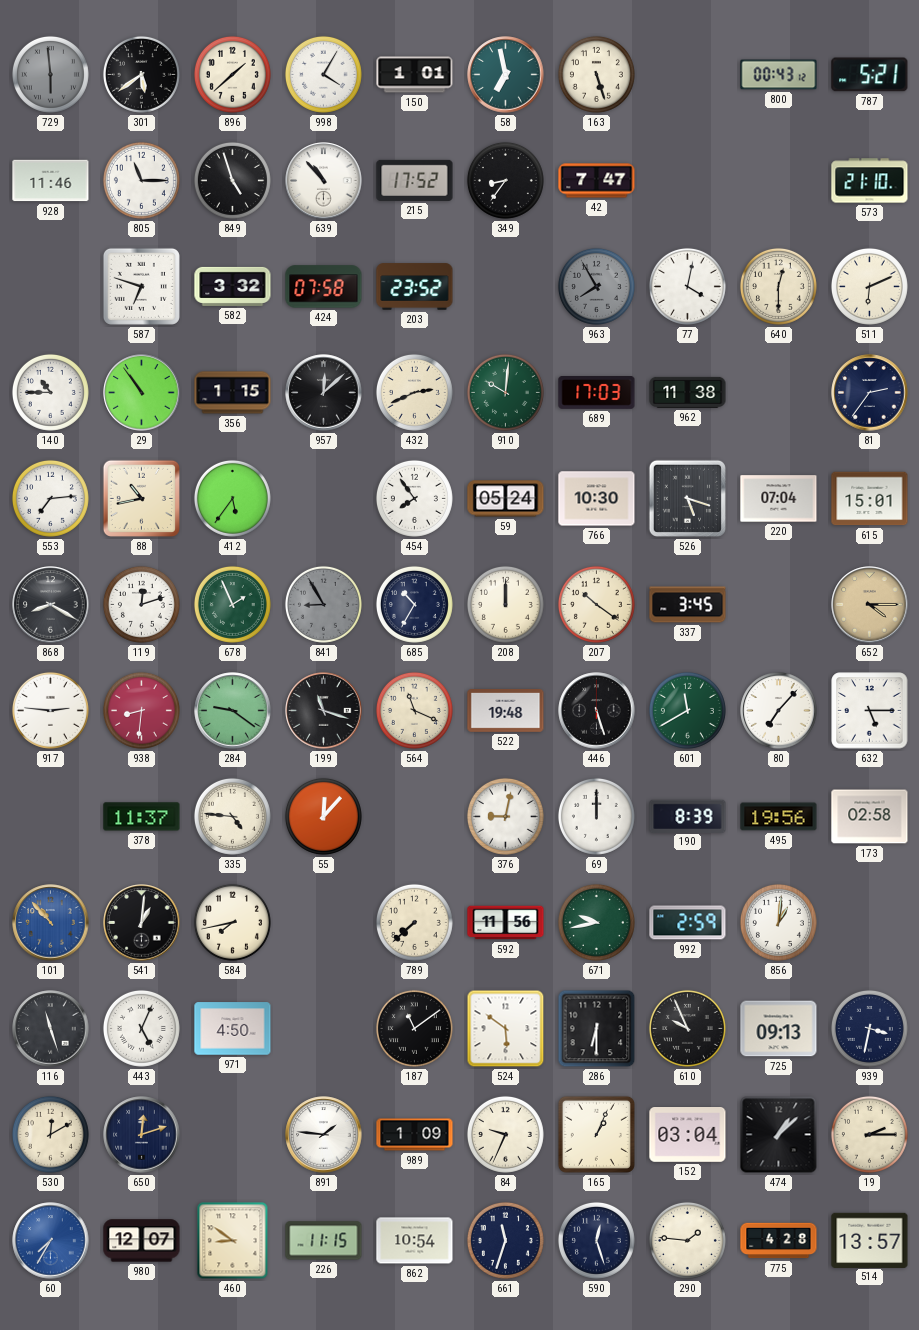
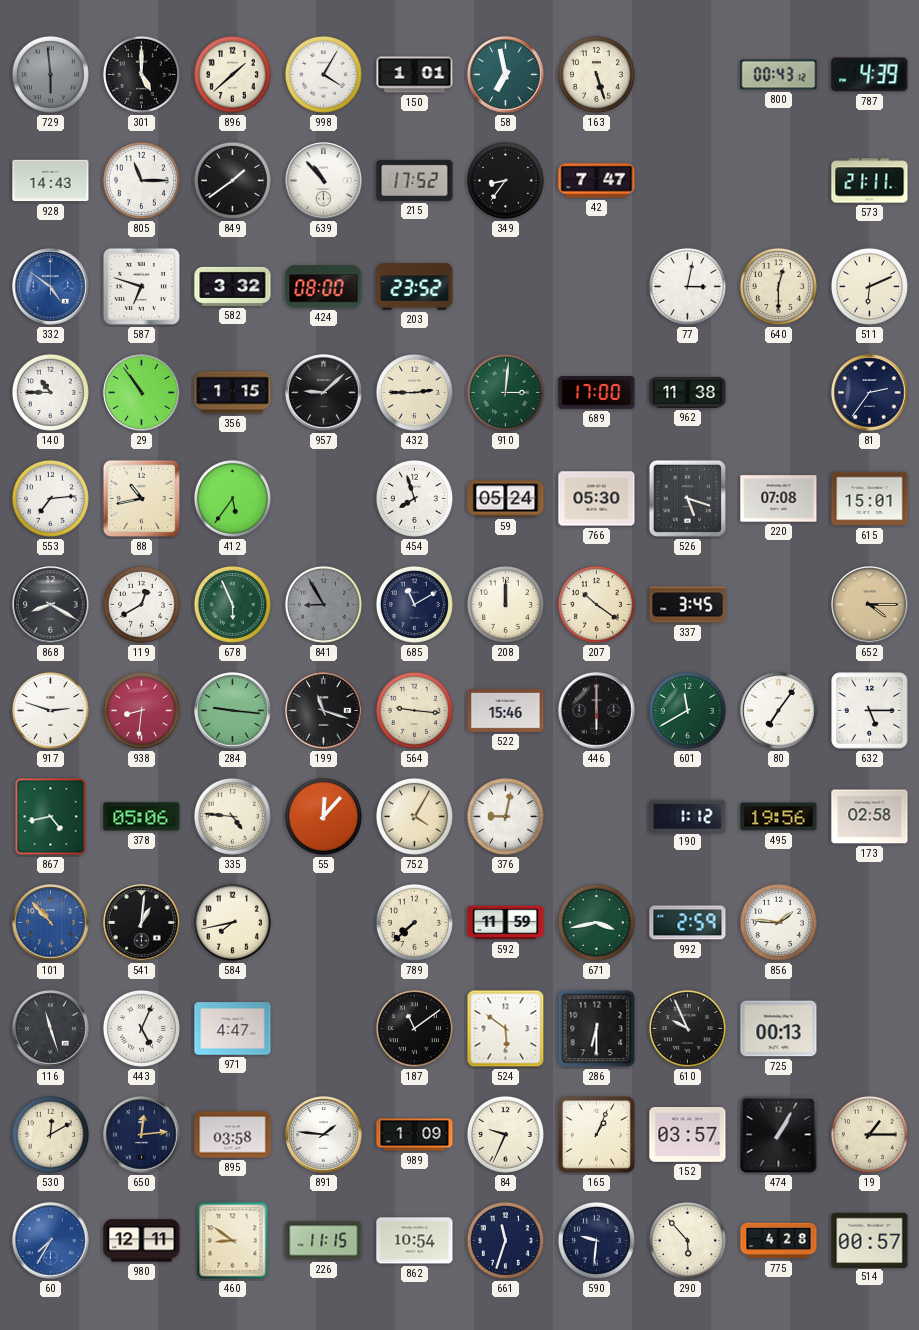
301: 5:39 -> 5:00
787: 5:21 -> 4:39
928: 11:46 -> 14:43
849: 4:57 -> 1:39
573: 21:10 -> 21:11
332: none -> 4:51
424: 07:58 -> 08:00
963: 7:55 -> none
77: 4:02 -> 3:02
957: 12:08 -> 9:08
432: 2:41 -> 2:45
910: 10:01 -> 3:01
689: 17:03 -> 17:00
454: 7:54 -> 7:57
766: 10:30 -> 05:30
220: 07:04 -> 07:08
119: 12:12 -> 12:40
678: 1:56 -> 5:56
685: 10:35 -> 11:10
917: 2:46 -> 2:48
284: 9:21 -> 9:16
564: 11:19 -> 9:16
522: 19:48 -> 15:46
446: 5:27 -> 6:00
80: 7:07 -> 7:06
867: none -> 4:43
378: 11:37 -> 05:06
752: none -> 4:05
69: 12:00 -> none
190: 8:39 -> 1:12
592: 11:56 -> 11:59
671: 9:43 -> 3:43
856: 1:01 -> 1:46
971: 4:50 -> 4:47
725: 09:13 -> 00:13
939: 3:32 -> none
650: 12:12 -> 12:14
895: none -> 03:58
152: 03:04 -> 03:57
474: 1:08 -> 1:05
19: 2:15 -> 1:15
980: 12:07 -> 12:11
590: 12:27 -> 9:31
290: 1:46 -> 5:53
514: 13:57 -> 00:57
